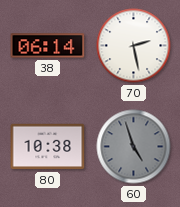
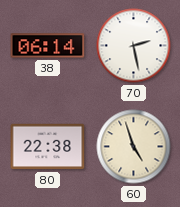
80: 10:38 -> 22:38
60 dial: grey -> cream
